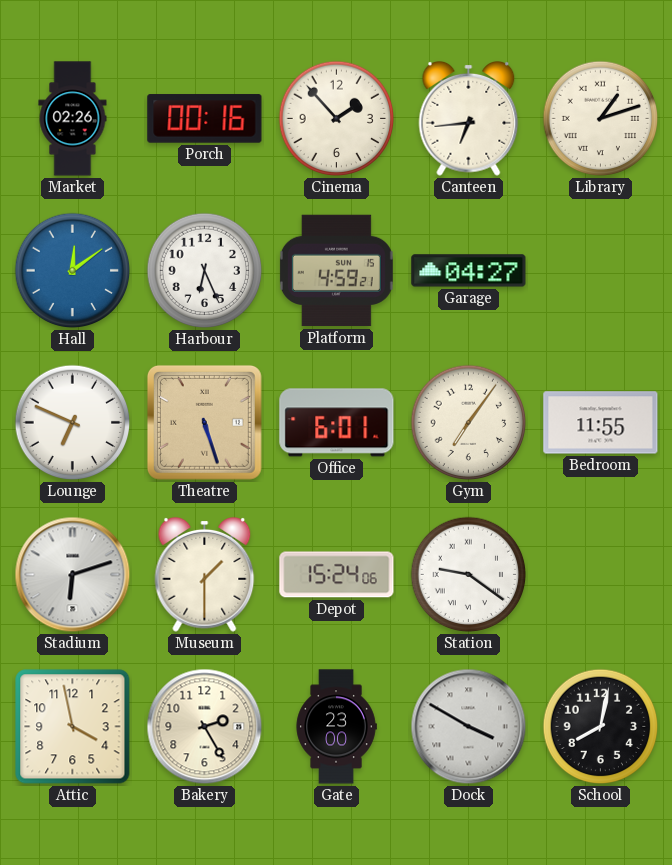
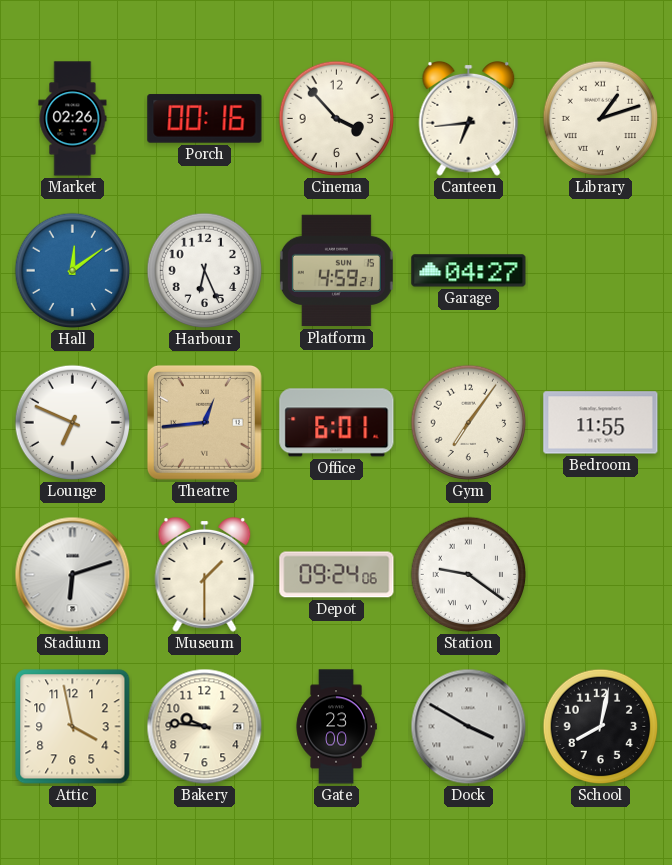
Cinema: 1:53 -> 3:53
Theatre: 5:27 -> 12:44
Depot: 15:24 -> 09:24
Bakery: 2:25 -> 9:46
